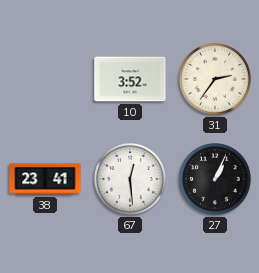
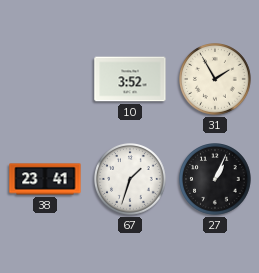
31: 2:36 -> 1:55
67: 12:29 -> 1:33
